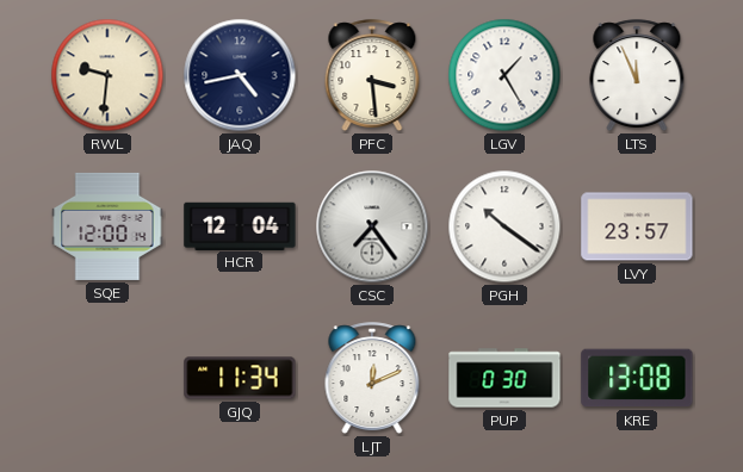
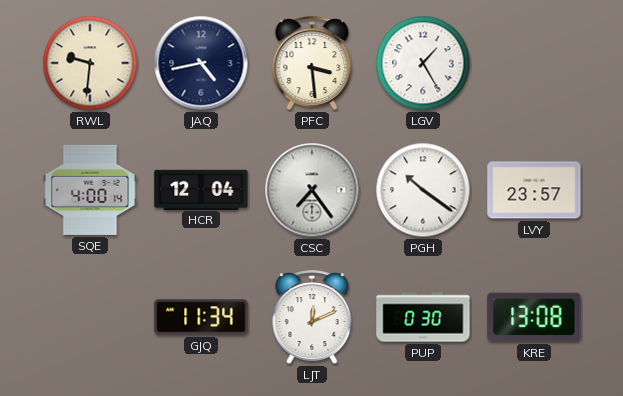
LTS: 11:56 -> none
SQE: 12:00 -> 4:00
